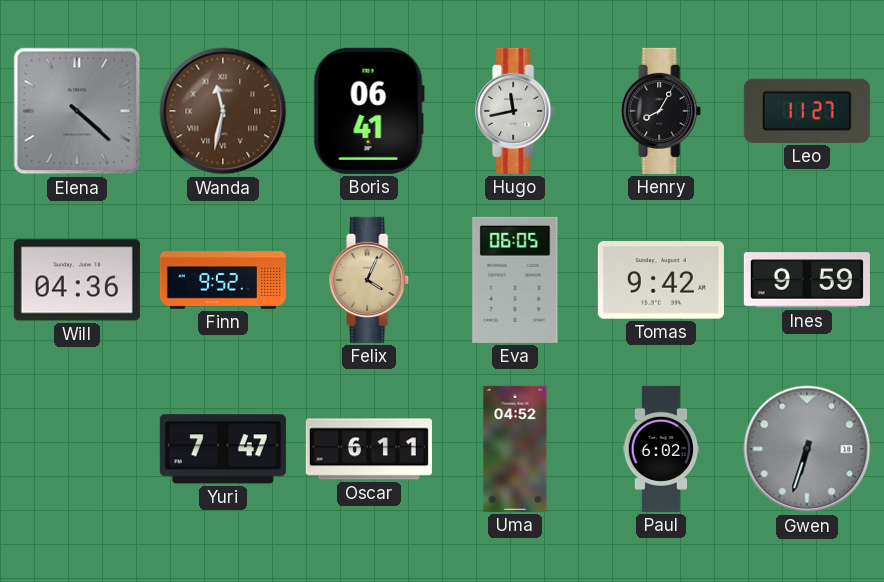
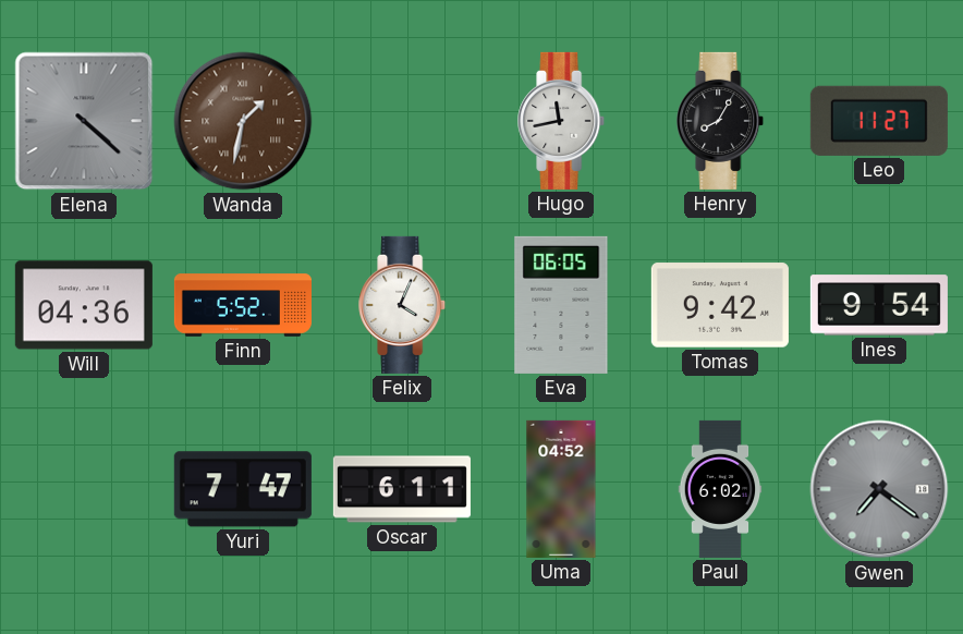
Wanda: 11:32 -> 1:32
Boris: 06:41 -> none
Finn: 9:52 -> 5:52
Felix dial: champagne -> white
Ines: 9:59 -> 9:54
Gwen: 6:33 -> 7:21
